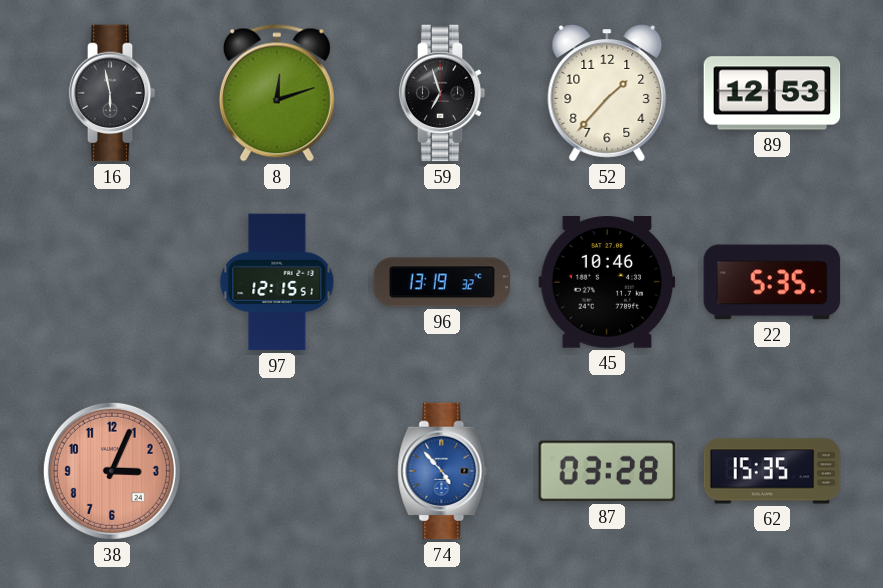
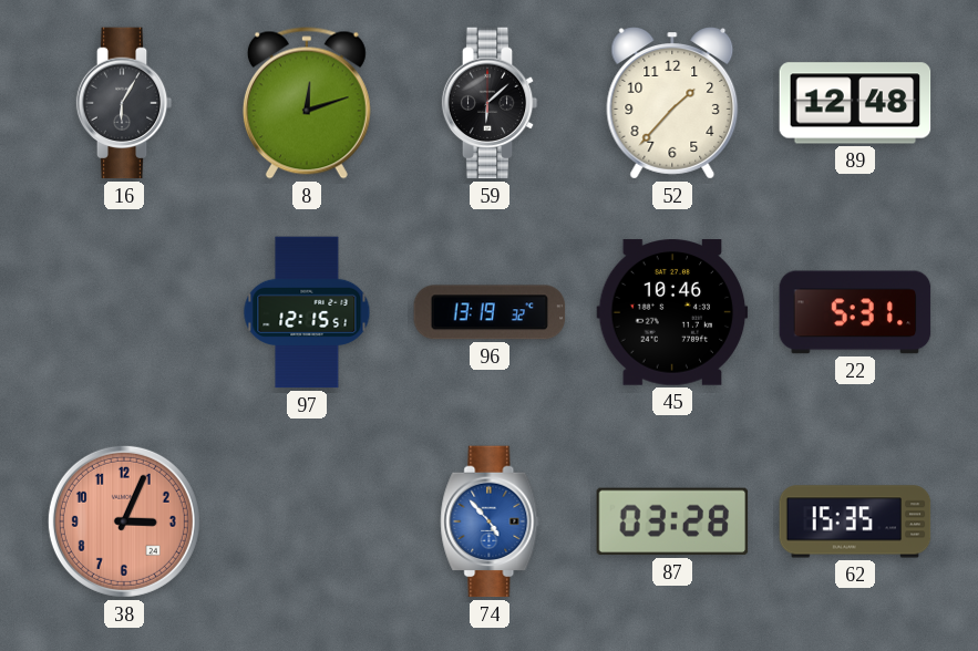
16: 5:58 -> 6:05
59: 6:57 -> 6:08
89: 12:53 -> 12:48
22: 5:35 -> 5:31
